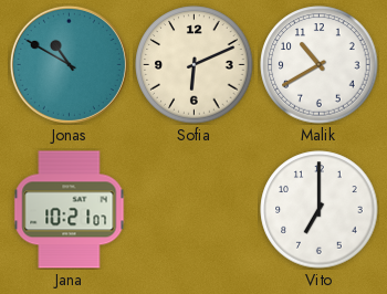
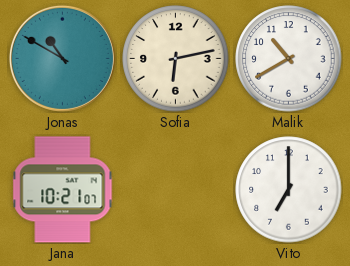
Sofia: 6:11 -> 6:13
